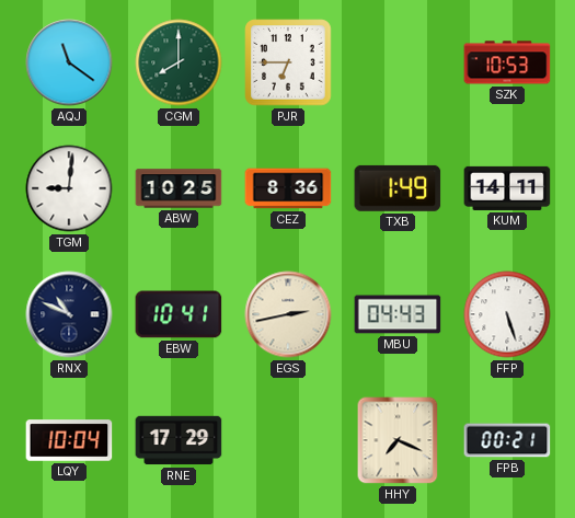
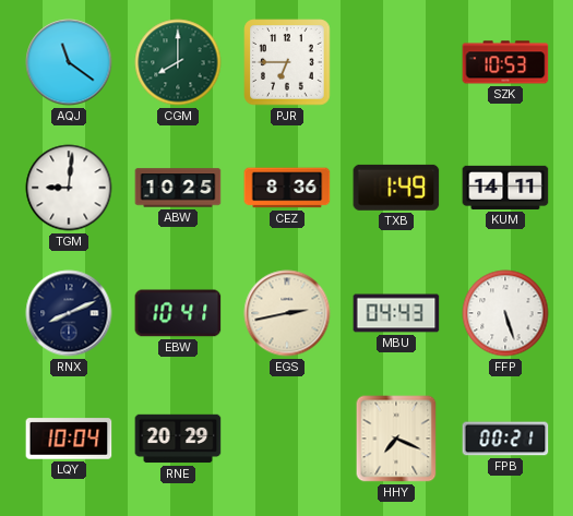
RNX: 10:49 -> 8:11
RNE: 17:29 -> 20:29
